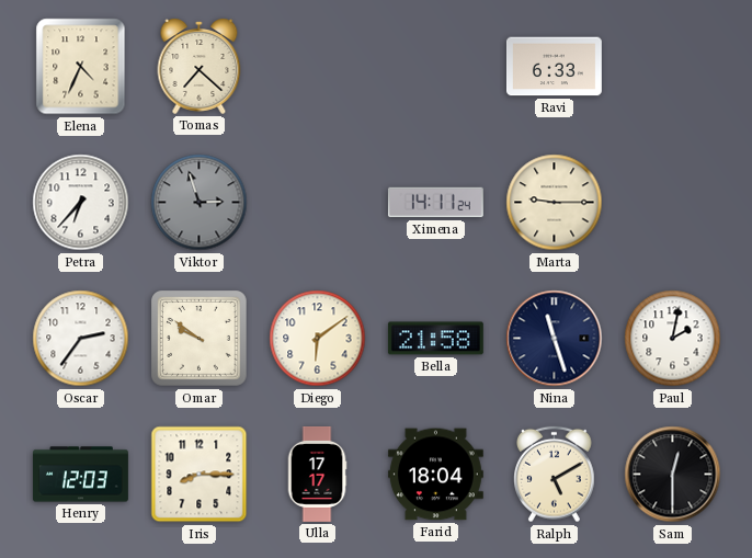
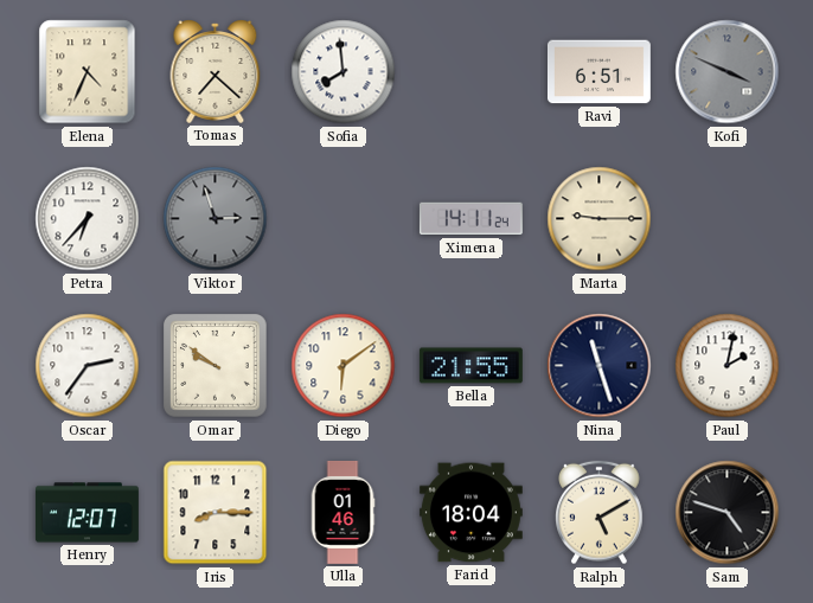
Sofia: none -> 7:59
Ravi: 6:33 -> 6:51
Kofi: none -> 3:49
Bella: 21:58 -> 21:55
Henry: 12:03 -> 12:07
Ulla: 17:17 -> 01:46
Sam: 12:30 -> 4:48
